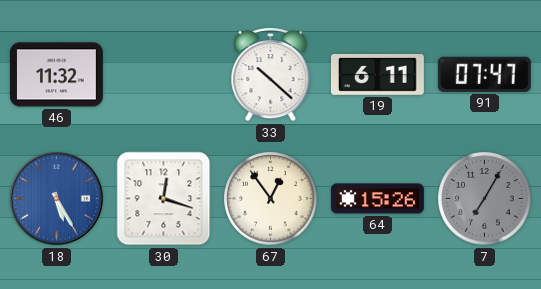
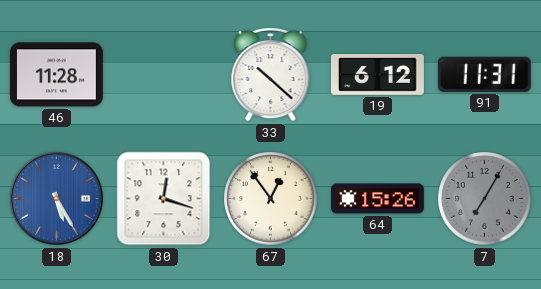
46: 11:32 -> 11:28
19: 6:11 -> 6:12
91: 07:47 -> 11:31
